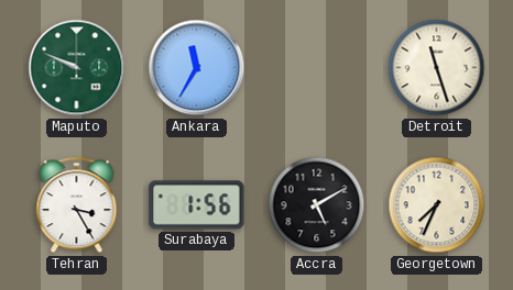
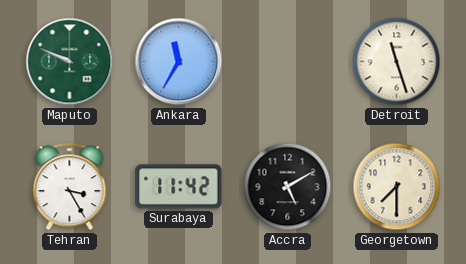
Surabaya: 1:56 -> 11:42
Georgetown: 7:34 -> 7:30
